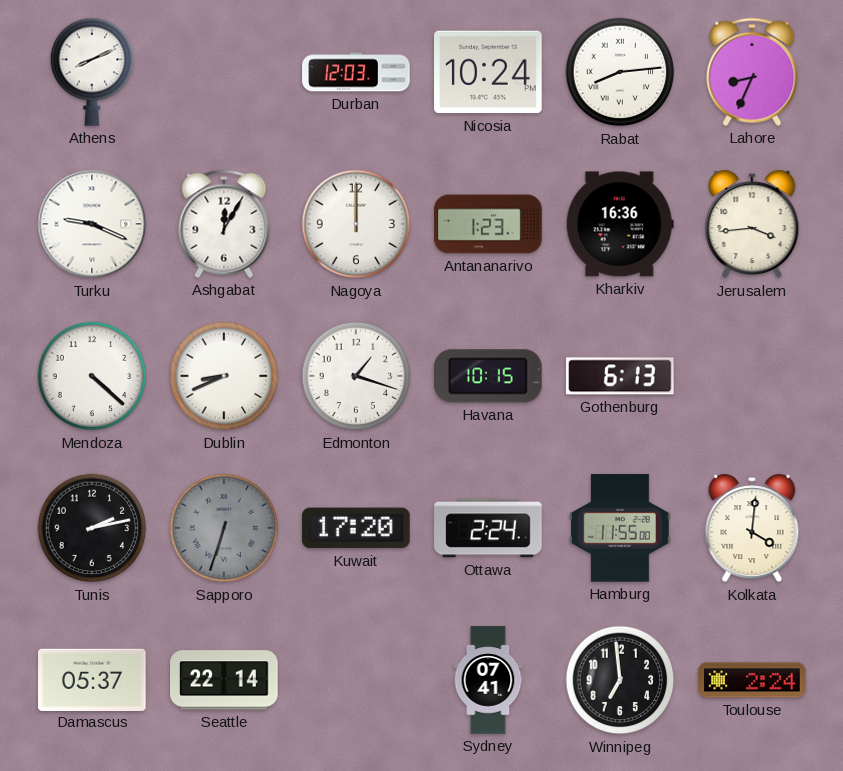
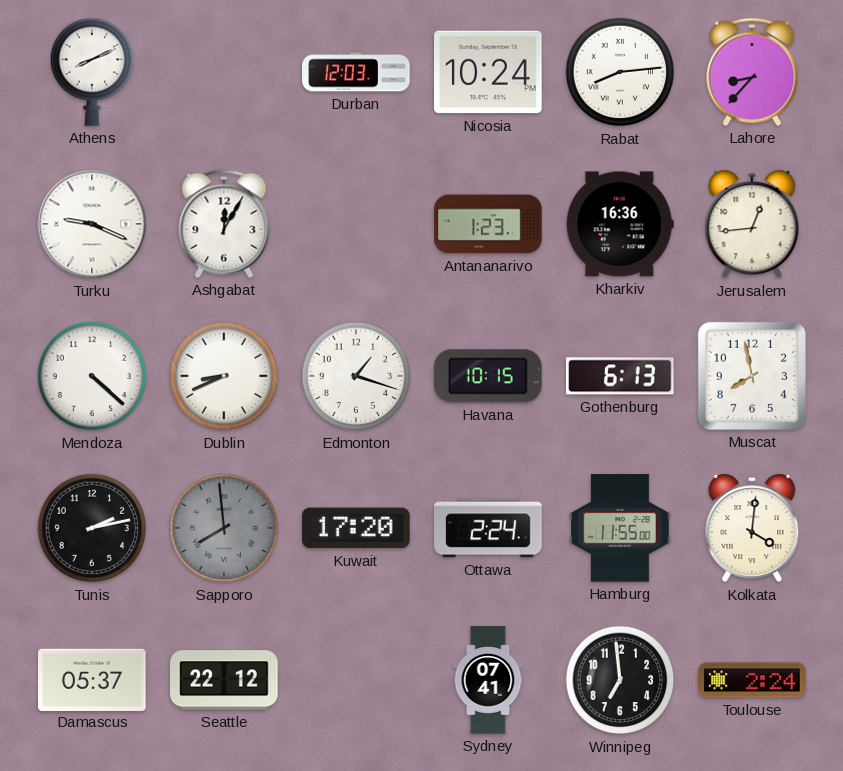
Lahore: 8:34 -> 8:37
Nagoya: 12:00 -> none
Jerusalem: 3:44 -> 12:44
Muscat: none -> 7:58
Sapporo: 6:33 -> 7:59
Seattle: 22:14 -> 22:12
